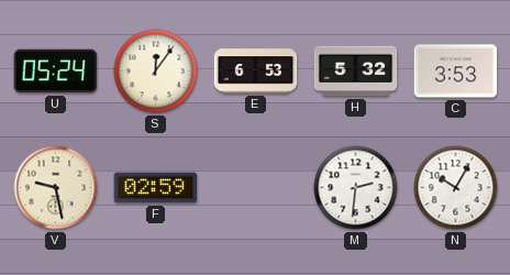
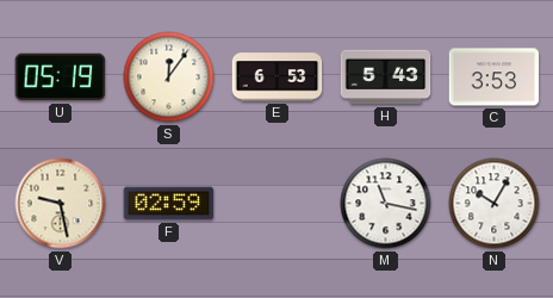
U: 05:24 -> 05:19
H: 5:32 -> 5:43
M: 2:31 -> 11:17
